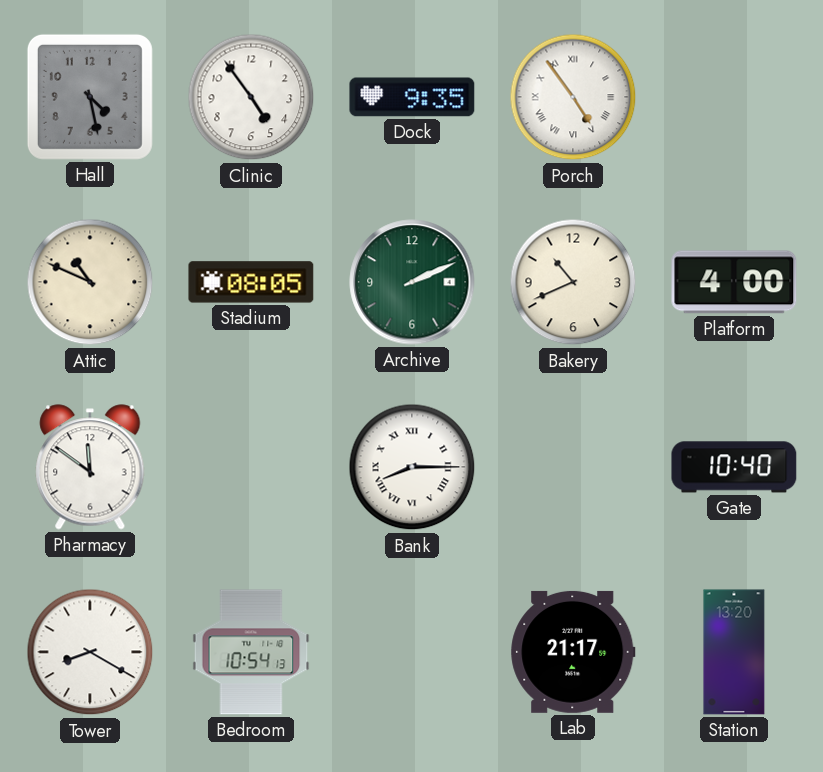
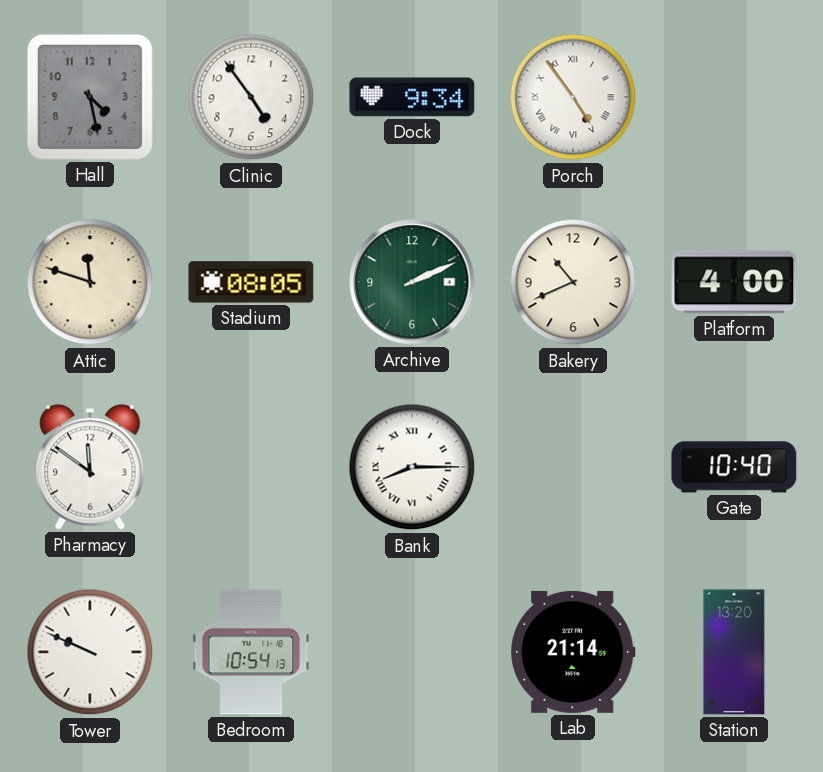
Dock: 9:35 -> 9:34
Attic: 10:49 -> 11:48
Tower: 8:20 -> 9:49
Lab: 21:17 -> 21:14
